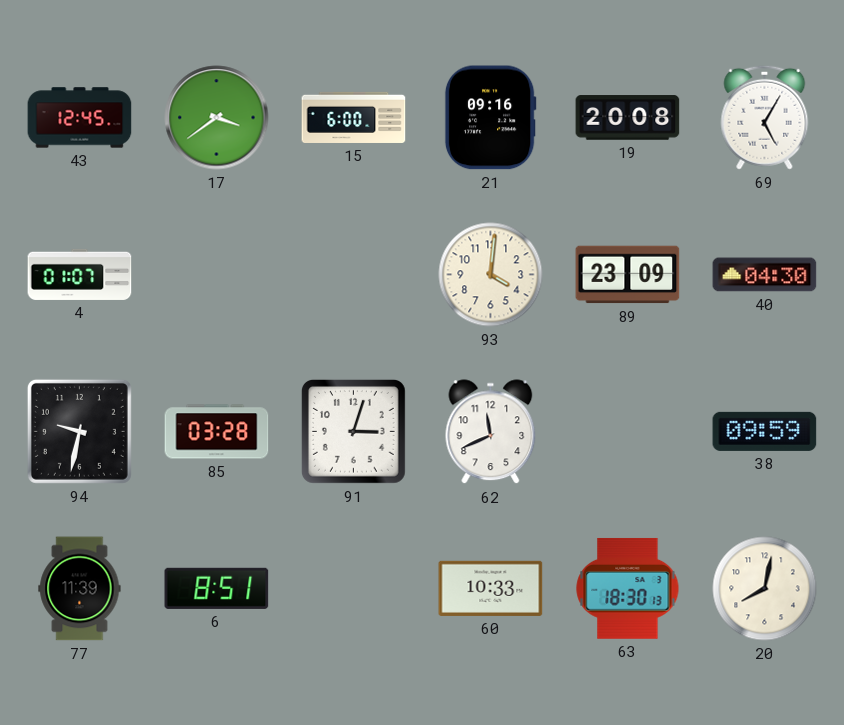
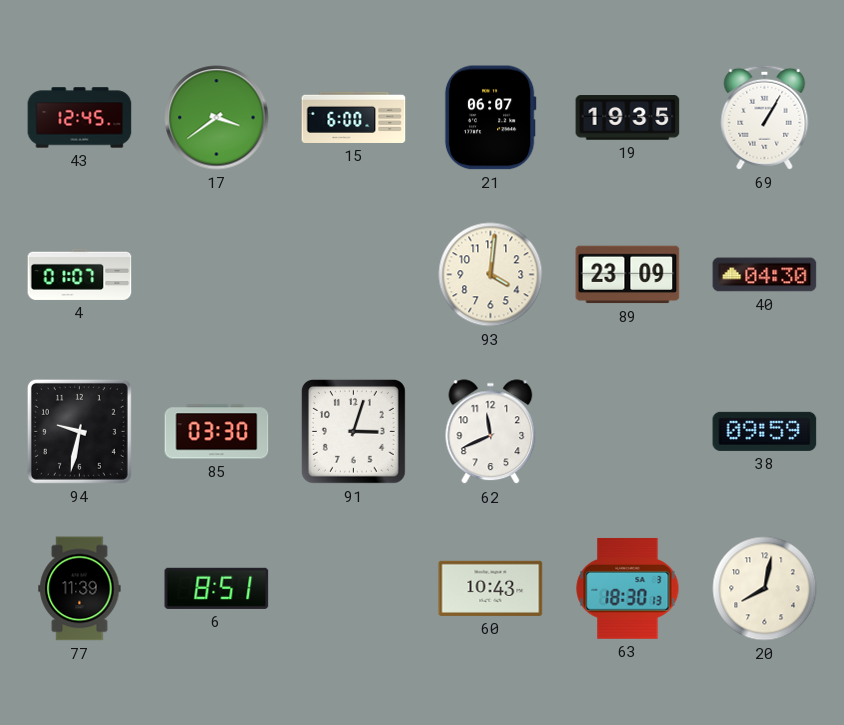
21: 09:16 -> 06:07
19: 20:08 -> 19:35
69: 5:05 -> 1:05
85: 03:28 -> 03:30
60: 10:33 -> 10:43
